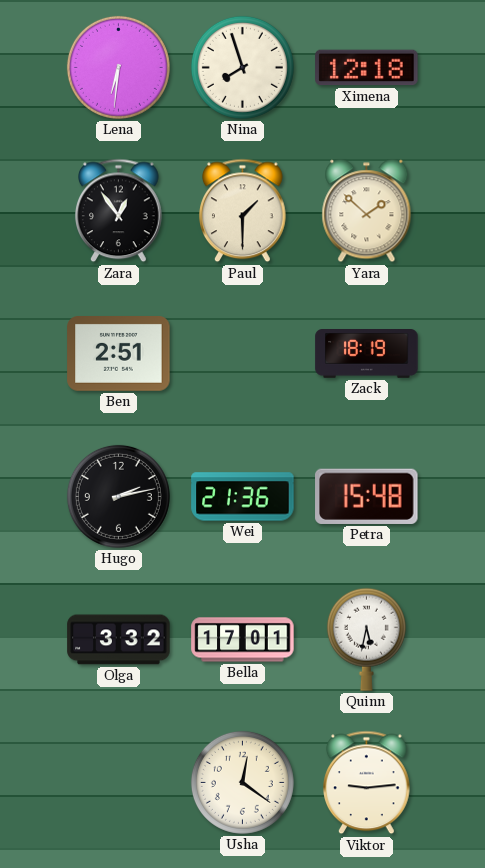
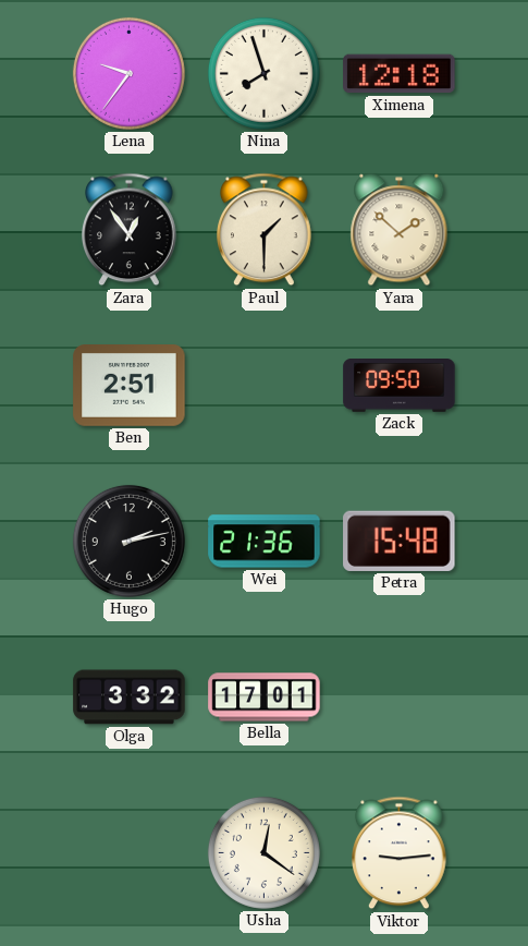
Lena: 6:31 -> 9:36
Zack: 18:19 -> 09:50
Quinn: 5:32 -> none
